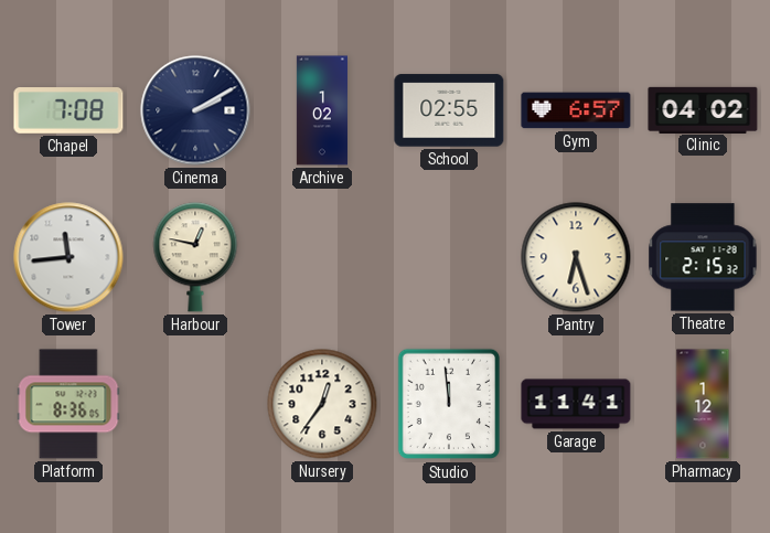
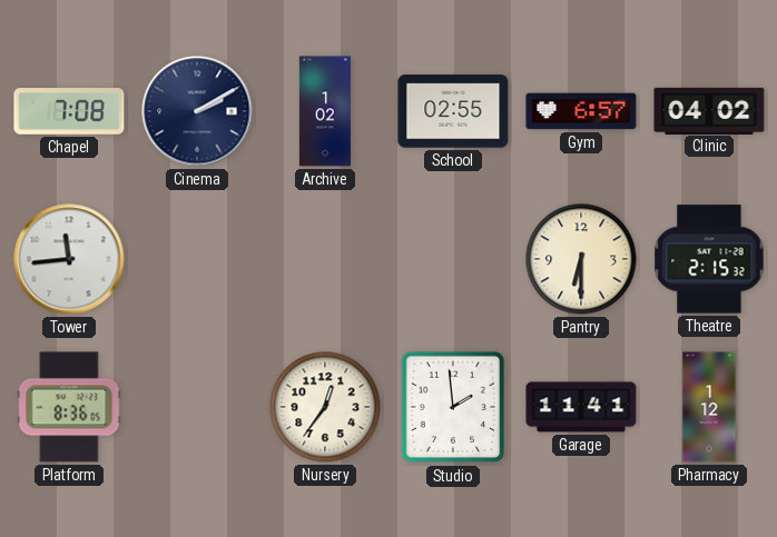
Harbour: 12:47 -> none
Pantry: 6:27 -> 6:30
Studio: 11:59 -> 1:59
